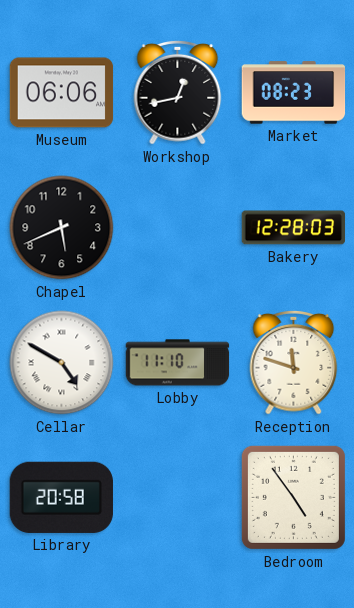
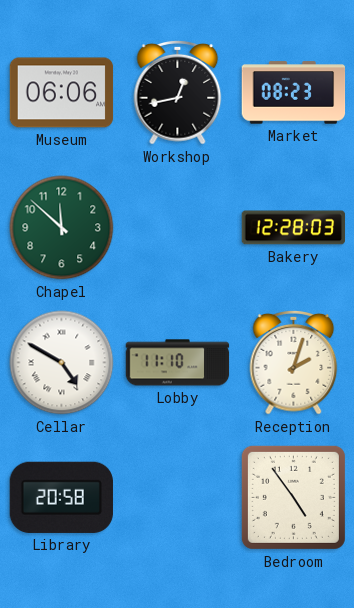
Chapel: 5:41 -> 11:52
Chapel dial: black -> green
Reception: 11:48 -> 2:03
